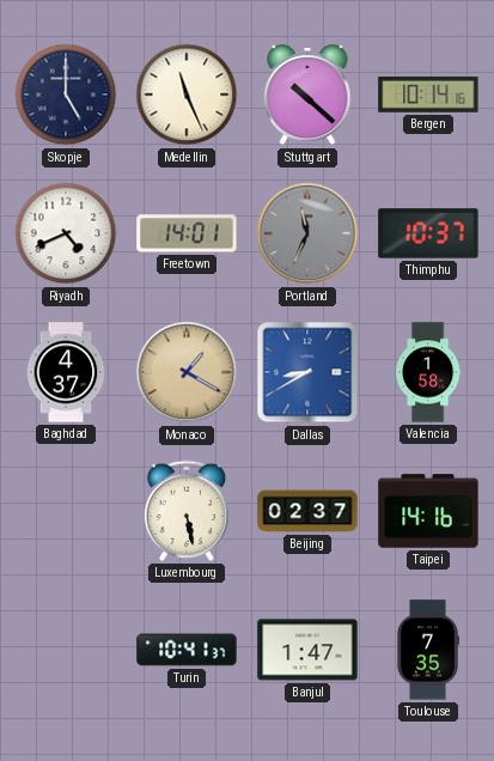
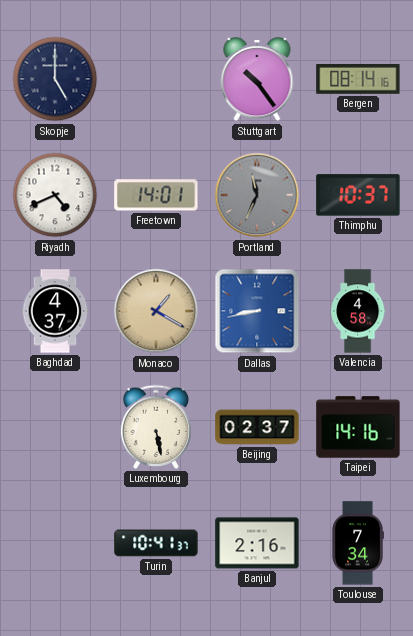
Medellin: 11:26 -> none
Stuttgart: 10:22 -> 10:24
Bergen: 10:14 -> 08:14
Dallas: 8:40 -> 8:43
Valencia: 1:58 -> 4:58
Banjul: 1:47 -> 2:16
Toulouse: 7:35 -> 7:34
